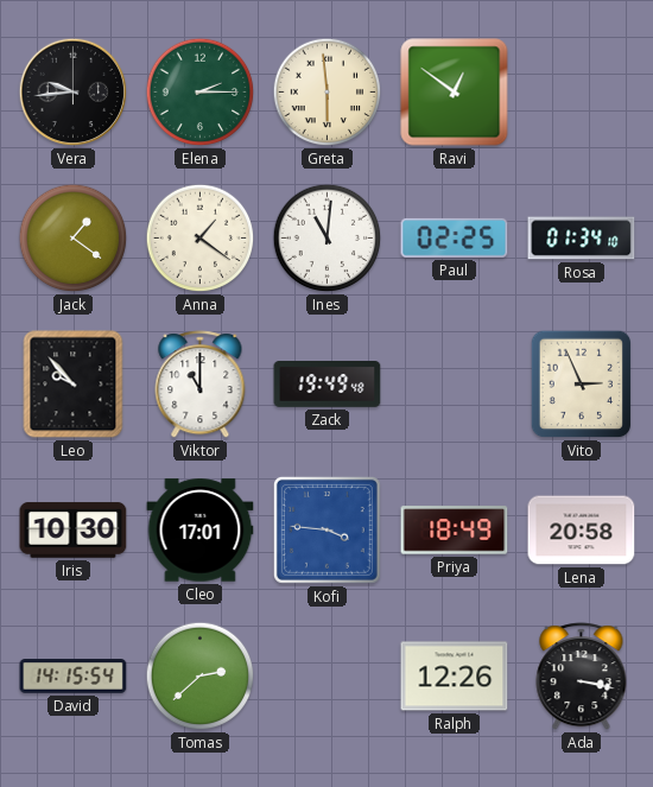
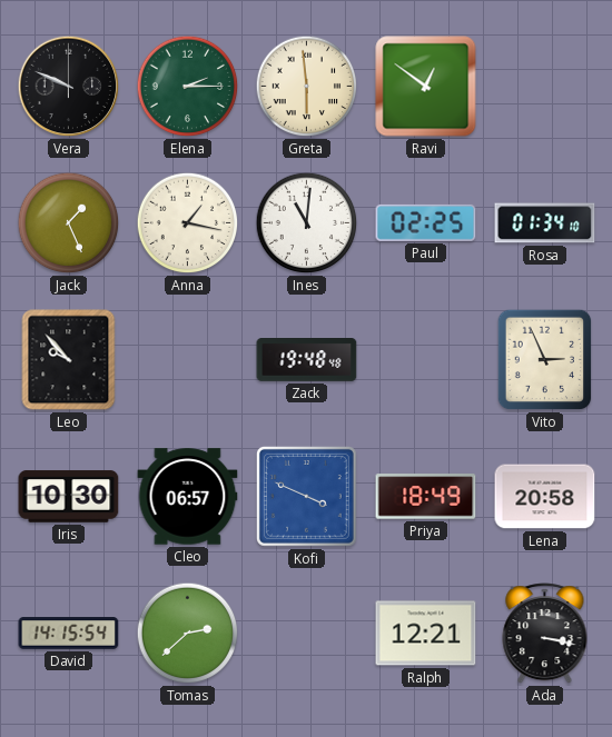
Vera: 9:44 -> 9:49
Jack: 1:21 -> 1:26
Anna: 1:21 -> 1:17
Viktor: 11:00 -> none
Zack: 19:49 -> 19:48
Cleo: 17:01 -> 06:57
Kofi: 3:46 -> 3:49
Ralph: 12:26 -> 12:21
